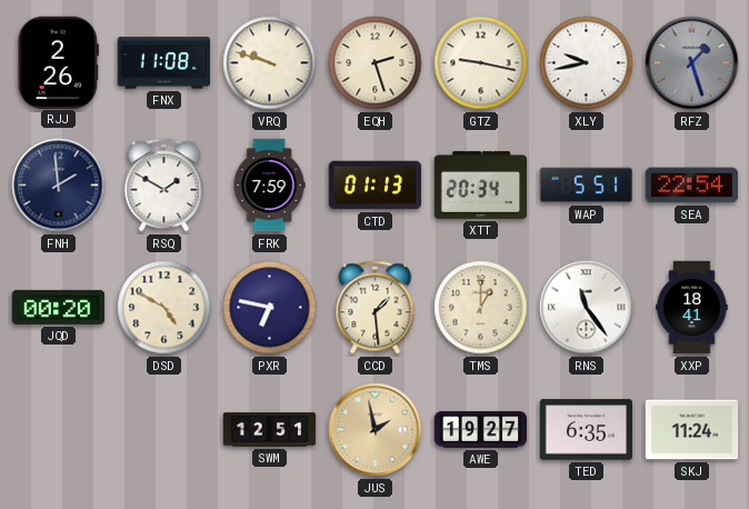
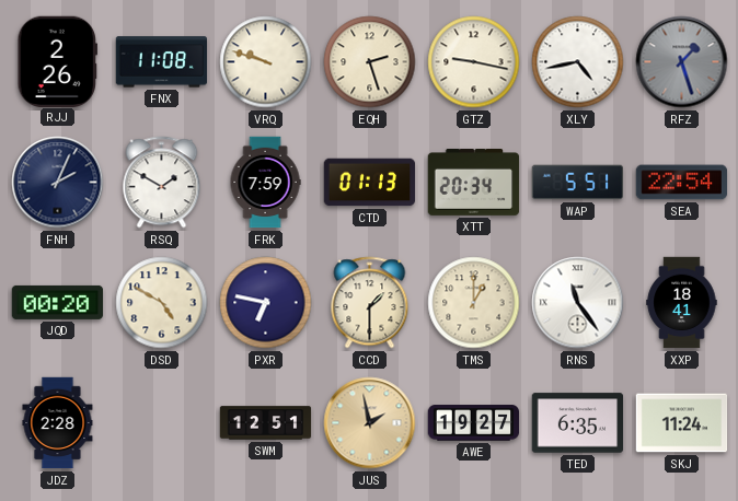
XLY: 9:43 -> 4:43
FNH: 1:59 -> 2:04
CCD: 1:29 -> 1:30
JDZ: none -> 2:28
